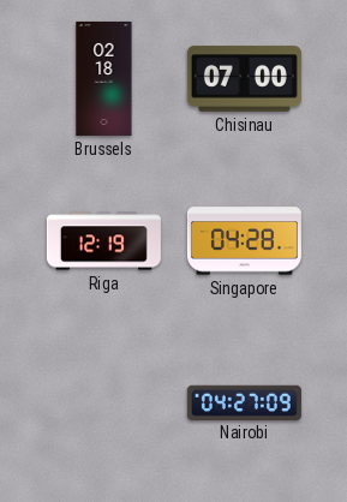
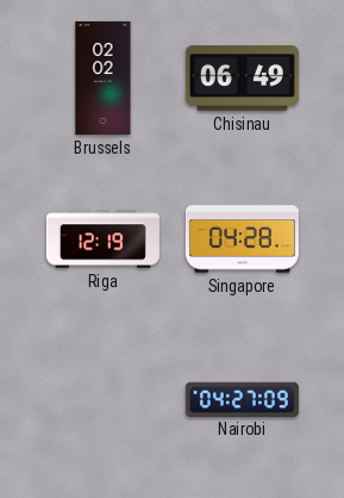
Brussels: 02:18 -> 02:02
Chisinau: 07:00 -> 06:49
